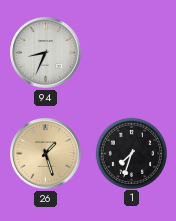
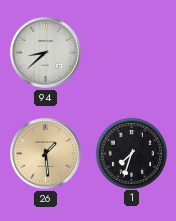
94: 8:34 -> 8:38
26: 1:27 -> 1:29
